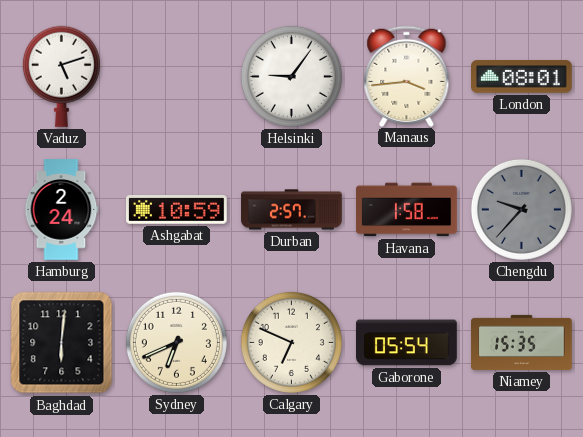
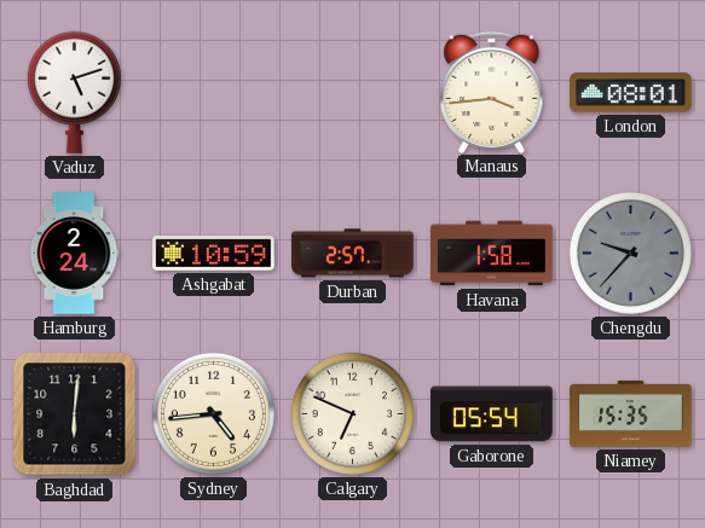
Helsinki: 9:06 -> none
Sydney: 6:41 -> 4:44
